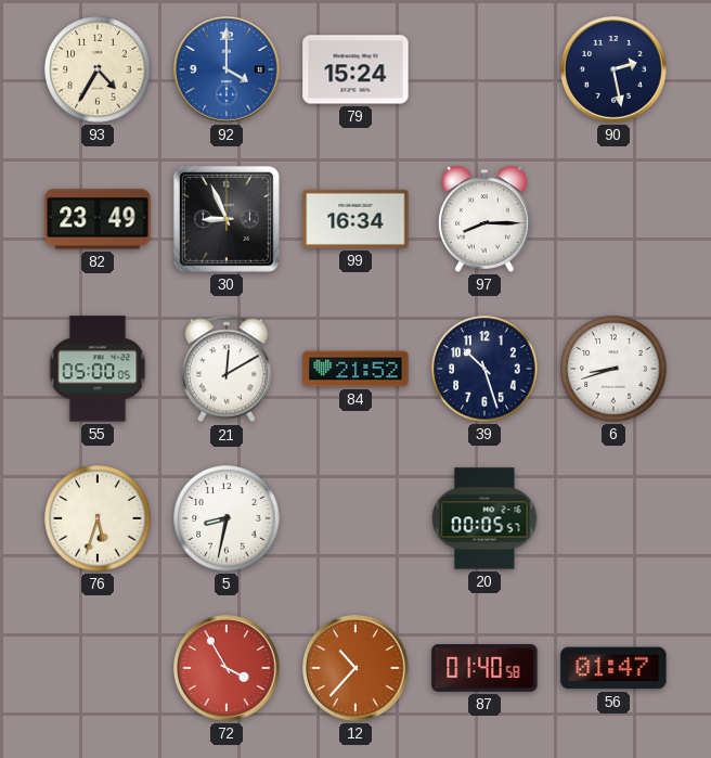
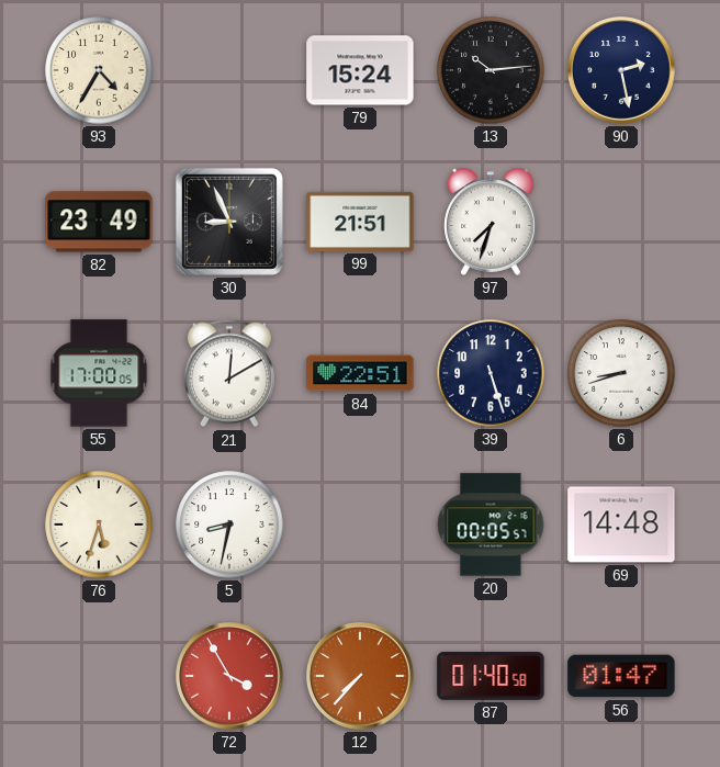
92: 4:00 -> none
13: none -> 10:14
99: 16:34 -> 21:51
97: 8:15 -> 7:33
55: 05:00 -> 17:00
84: 21:52 -> 22:51
39: 10:27 -> 5:27
69: none -> 14:48
12: 10:37 -> 7:37
